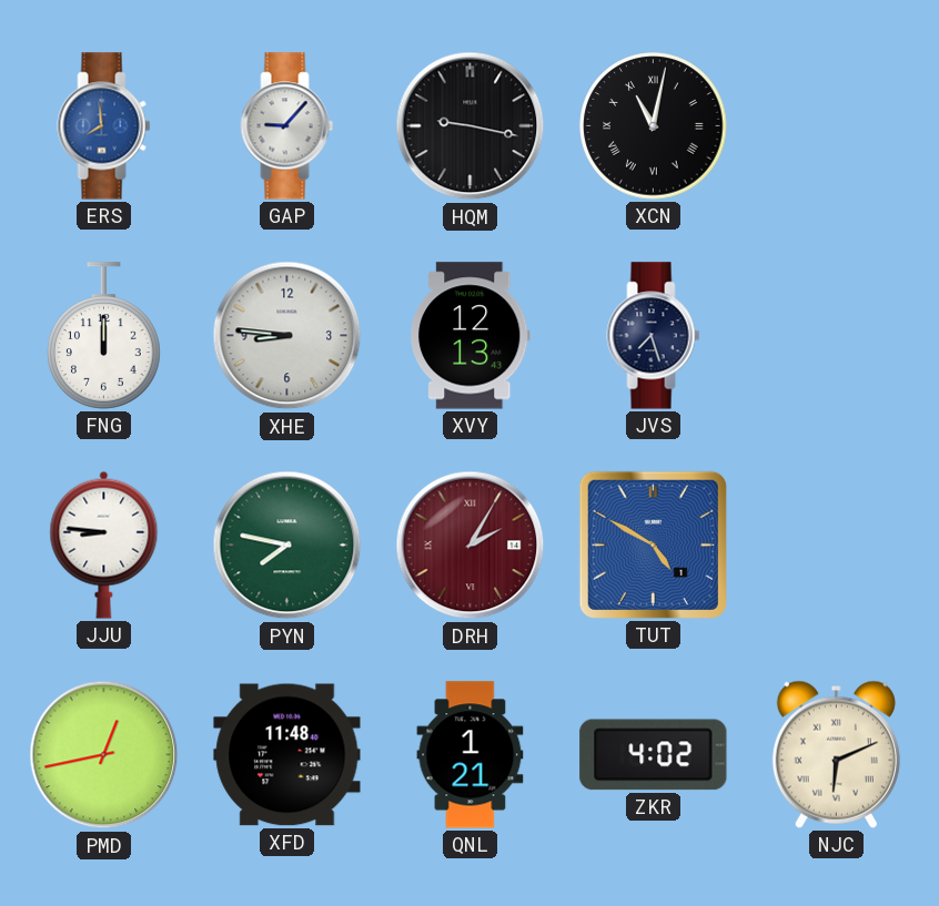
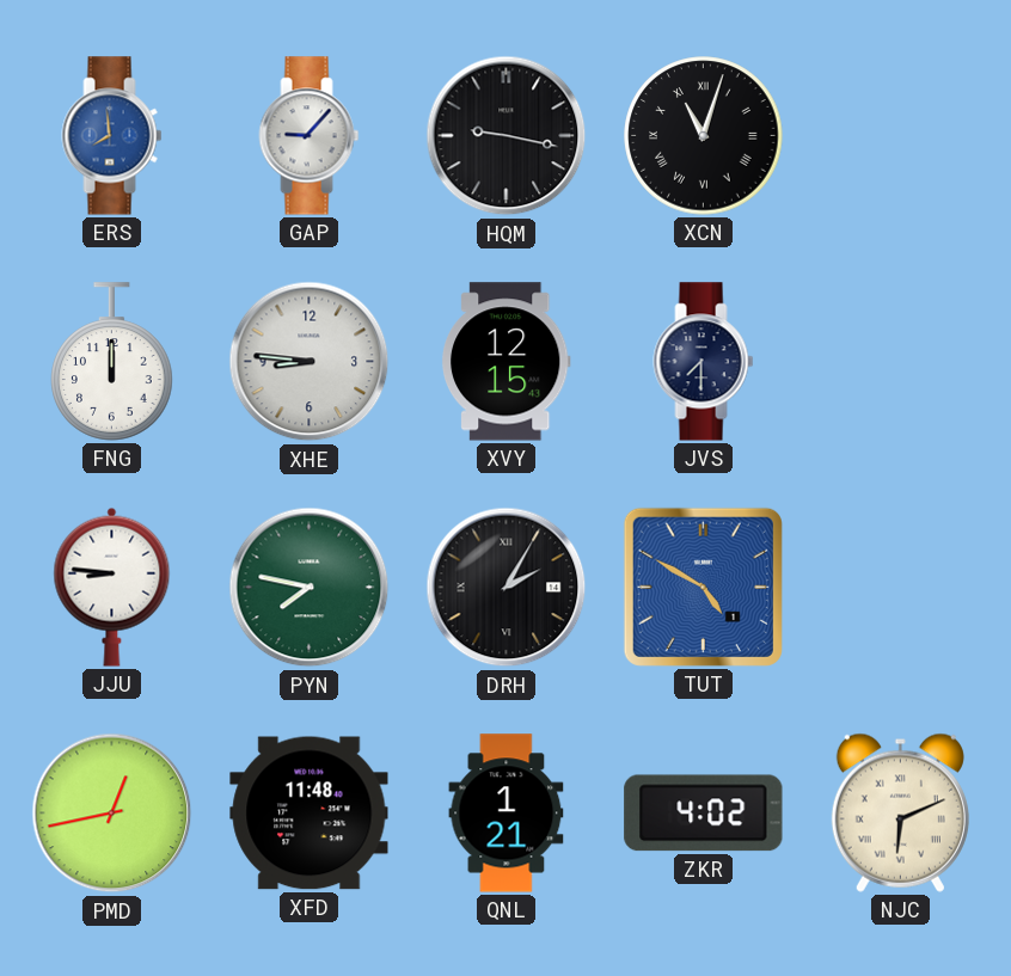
XCN: 11:02 -> 11:03
XVY: 12:13 -> 12:15
JVS: 7:27 -> 7:30
DRH dial: burgundy -> black
